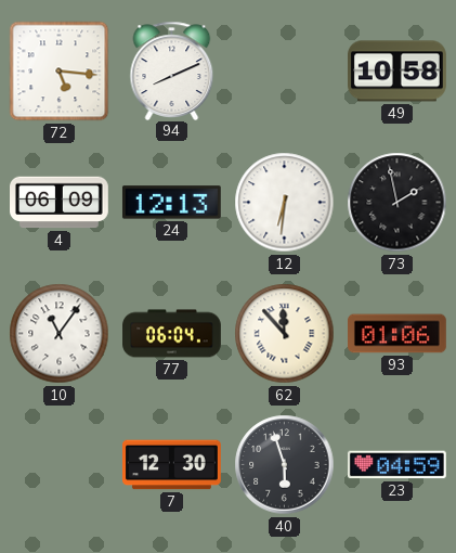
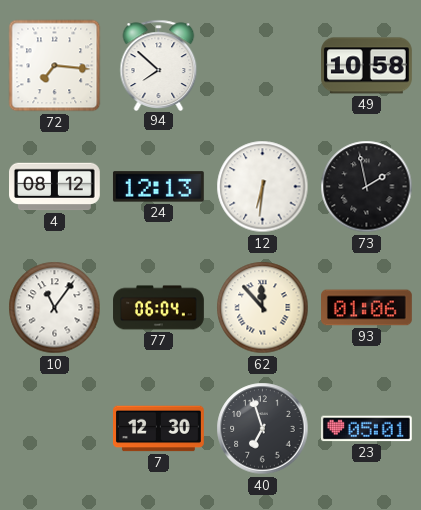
72: 5:16 -> 7:16
94: 8:11 -> 7:52
4: 06:09 -> 08:12
40: 5:57 -> 6:57
23: 04:59 -> 05:01
